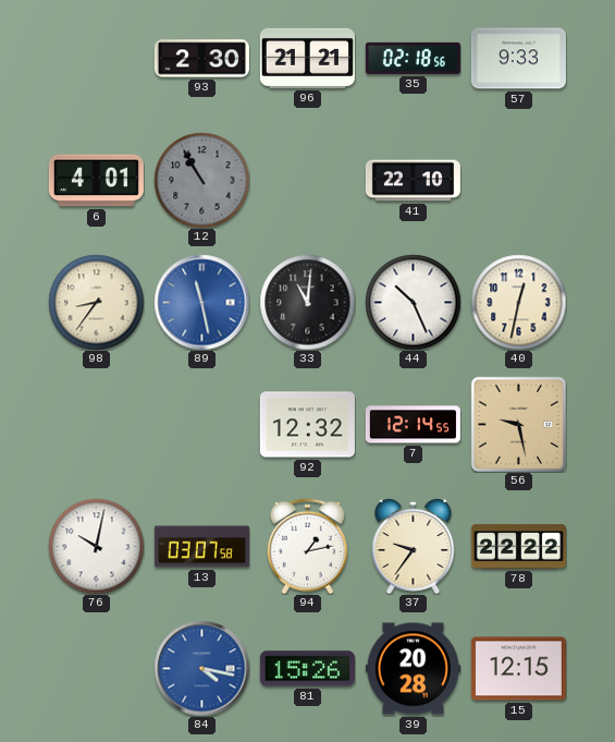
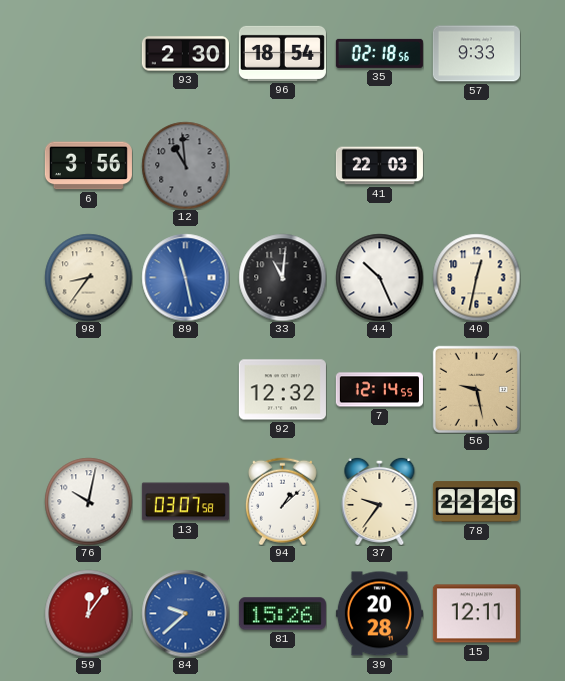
96: 21:21 -> 18:54
6: 4:01 -> 3:56
12: 10:55 -> 10:59
41: 22:10 -> 22:03
94: 1:13 -> 1:08
78: 22:22 -> 22:26
59: none -> 12:06
84: 4:17 -> 9:38
15: 12:15 -> 12:11
